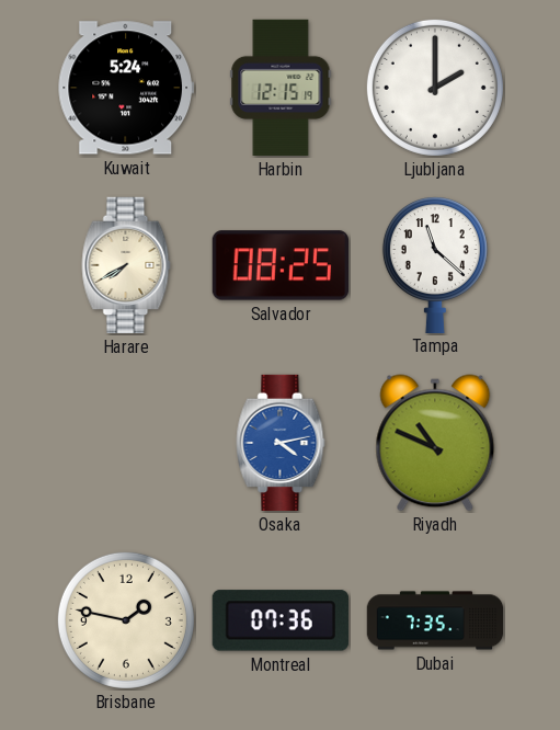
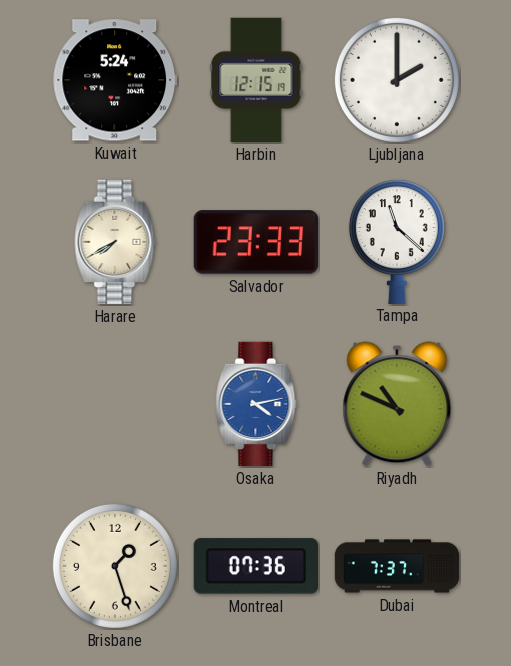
Salvador: 08:25 -> 23:33
Brisbane: 1:47 -> 1:27
Dubai: 7:35 -> 7:37
